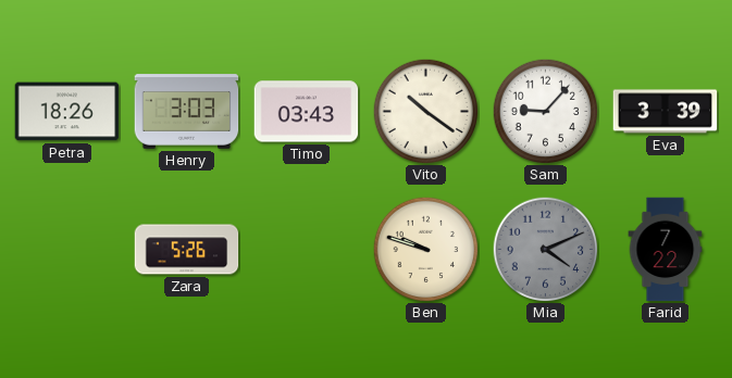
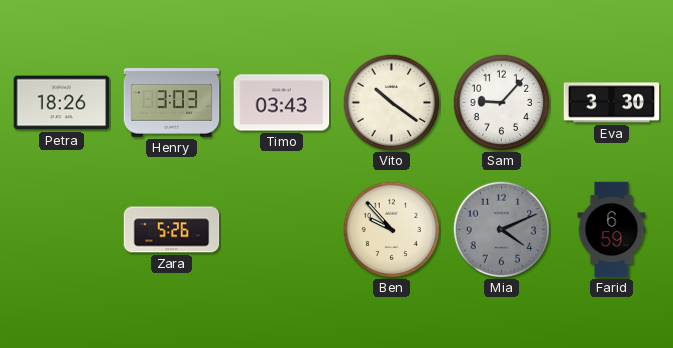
Eva: 3:39 -> 3:30
Ben: 9:48 -> 9:53
Farid: 7:22 -> 6:59
